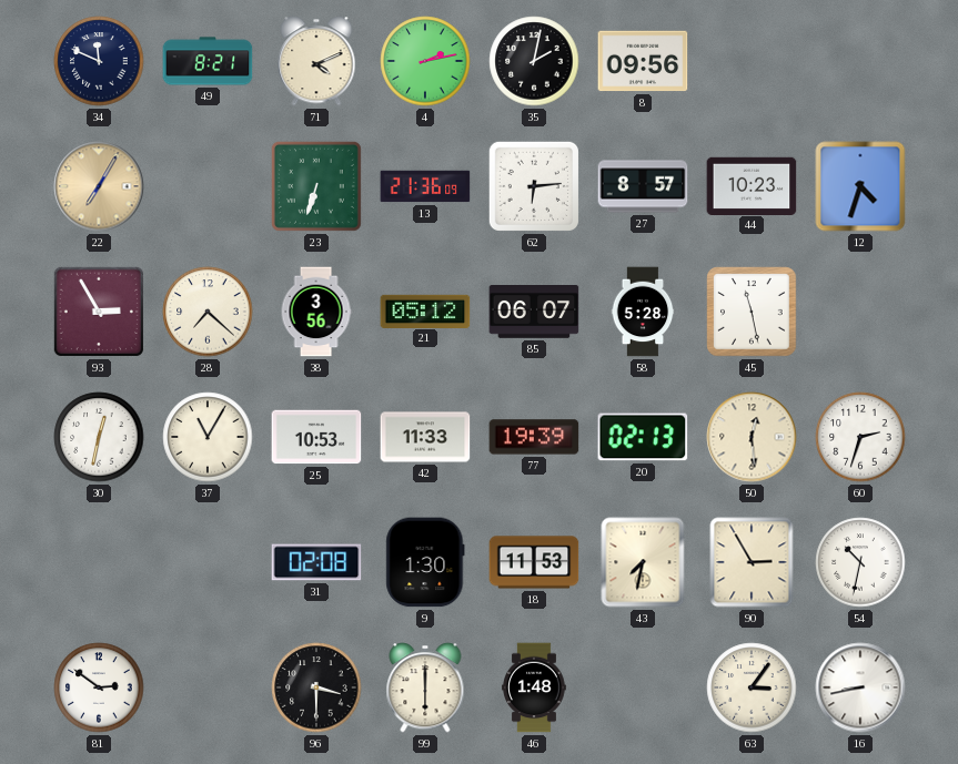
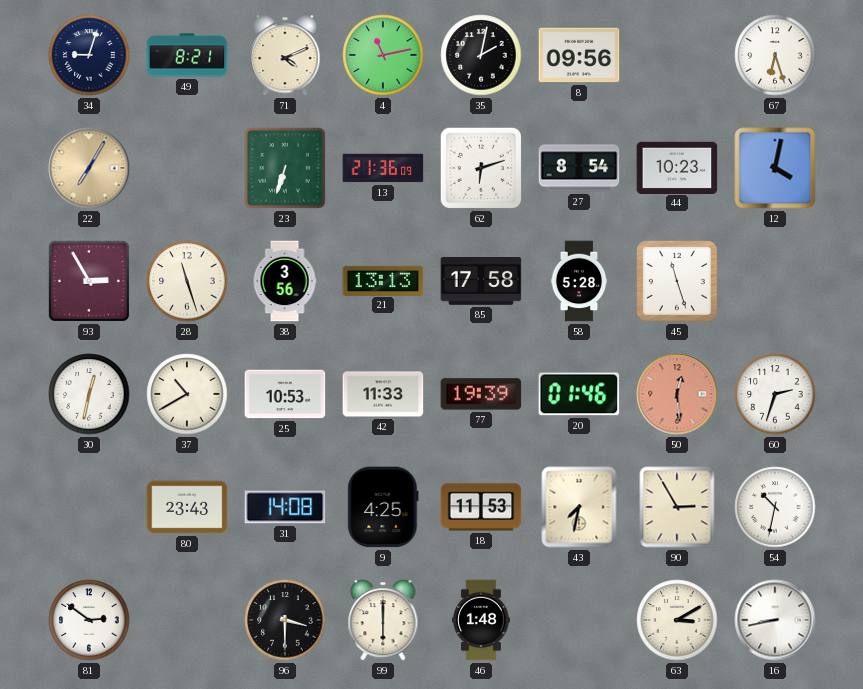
34: 11:49 -> 9:03
4: 2:13 -> 11:13
67: none -> 6:27
62: 6:14 -> 6:12
27: 8:57 -> 8:54
12: 4:33 -> 4:02
28: 7:22 -> 11:27
21: 05:12 -> 13:13
85: 06:07 -> 17:58
45: 11:28 -> 11:27
37: 11:05 -> 10:40
20: 02:13 -> 01:46
50 dial: cream -> salmon
80: none -> 23:43
31: 02:08 -> 14:08
9: 1:30 -> 4:25
63: 3:06 -> 3:10
